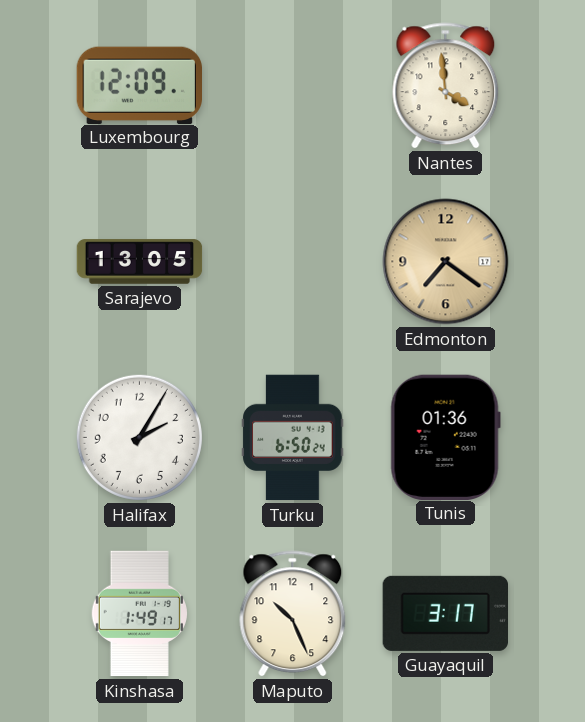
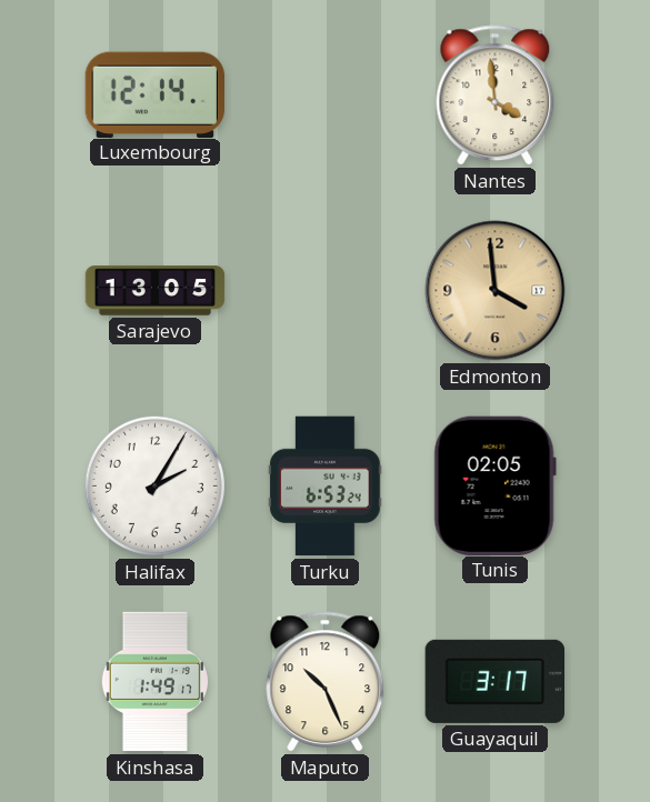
Luxembourg: 12:09 -> 12:14
Edmonton: 7:21 -> 3:59
Turku: 6:50 -> 6:53
Tunis: 01:36 -> 02:05
